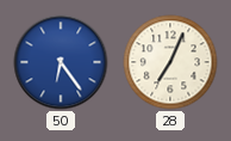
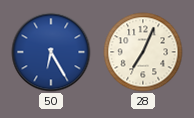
50: 6:24 -> 6:25
